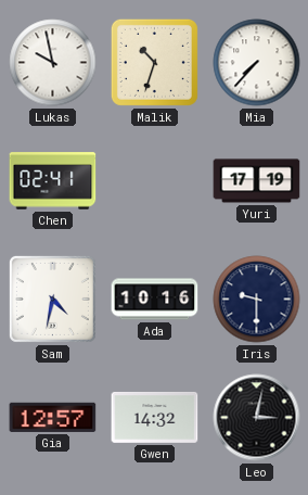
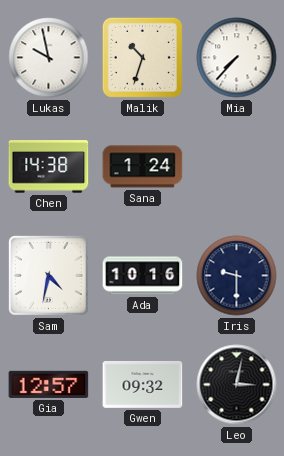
Chen: 02:41 -> 14:38
Sana: none -> 1:24
Yuri: 17:19 -> none
Gwen: 14:32 -> 09:32
